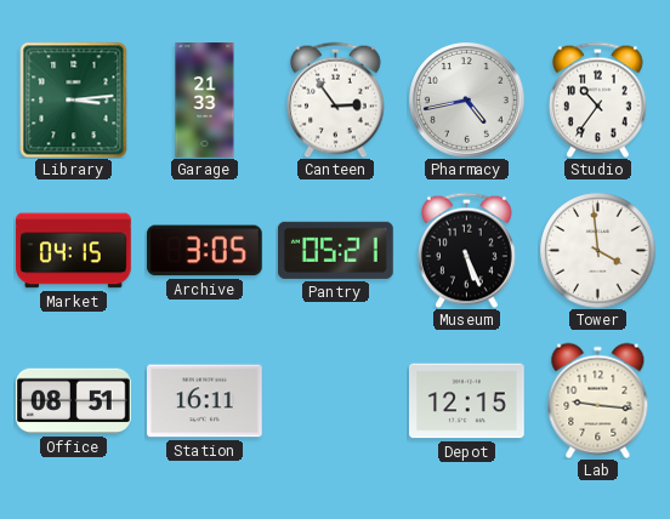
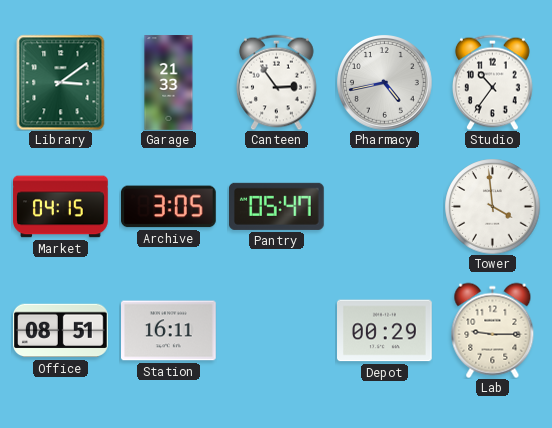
Library: 3:14 -> 3:09
Pantry: 05:21 -> 05:47
Museum: 5:26 -> none
Depot: 12:15 -> 00:29
Lab: 9:16 -> 9:15
